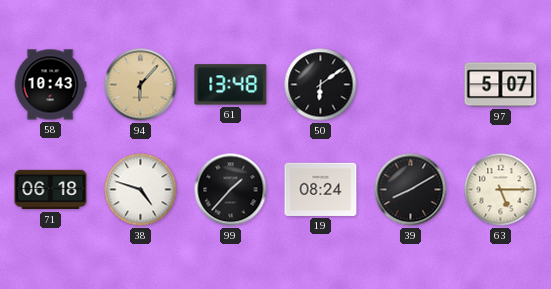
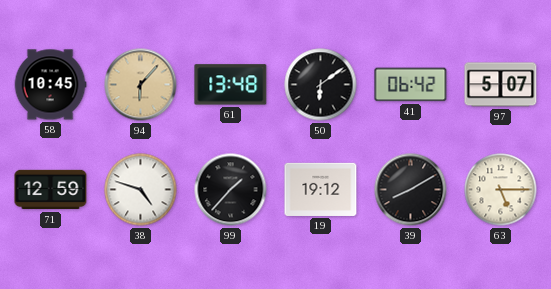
58: 10:43 -> 10:45
41: none -> 06:42
71: 06:18 -> 12:59
19: 08:24 -> 19:12
